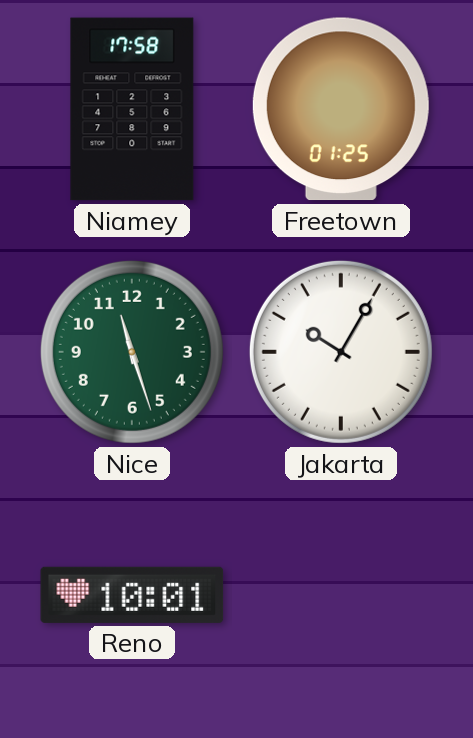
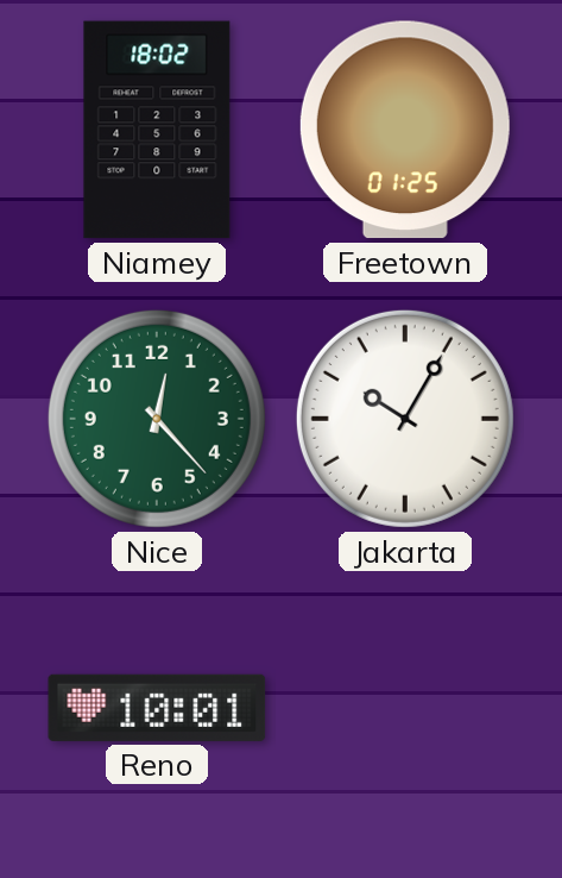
Niamey: 17:58 -> 18:02
Nice: 11:27 -> 12:23
